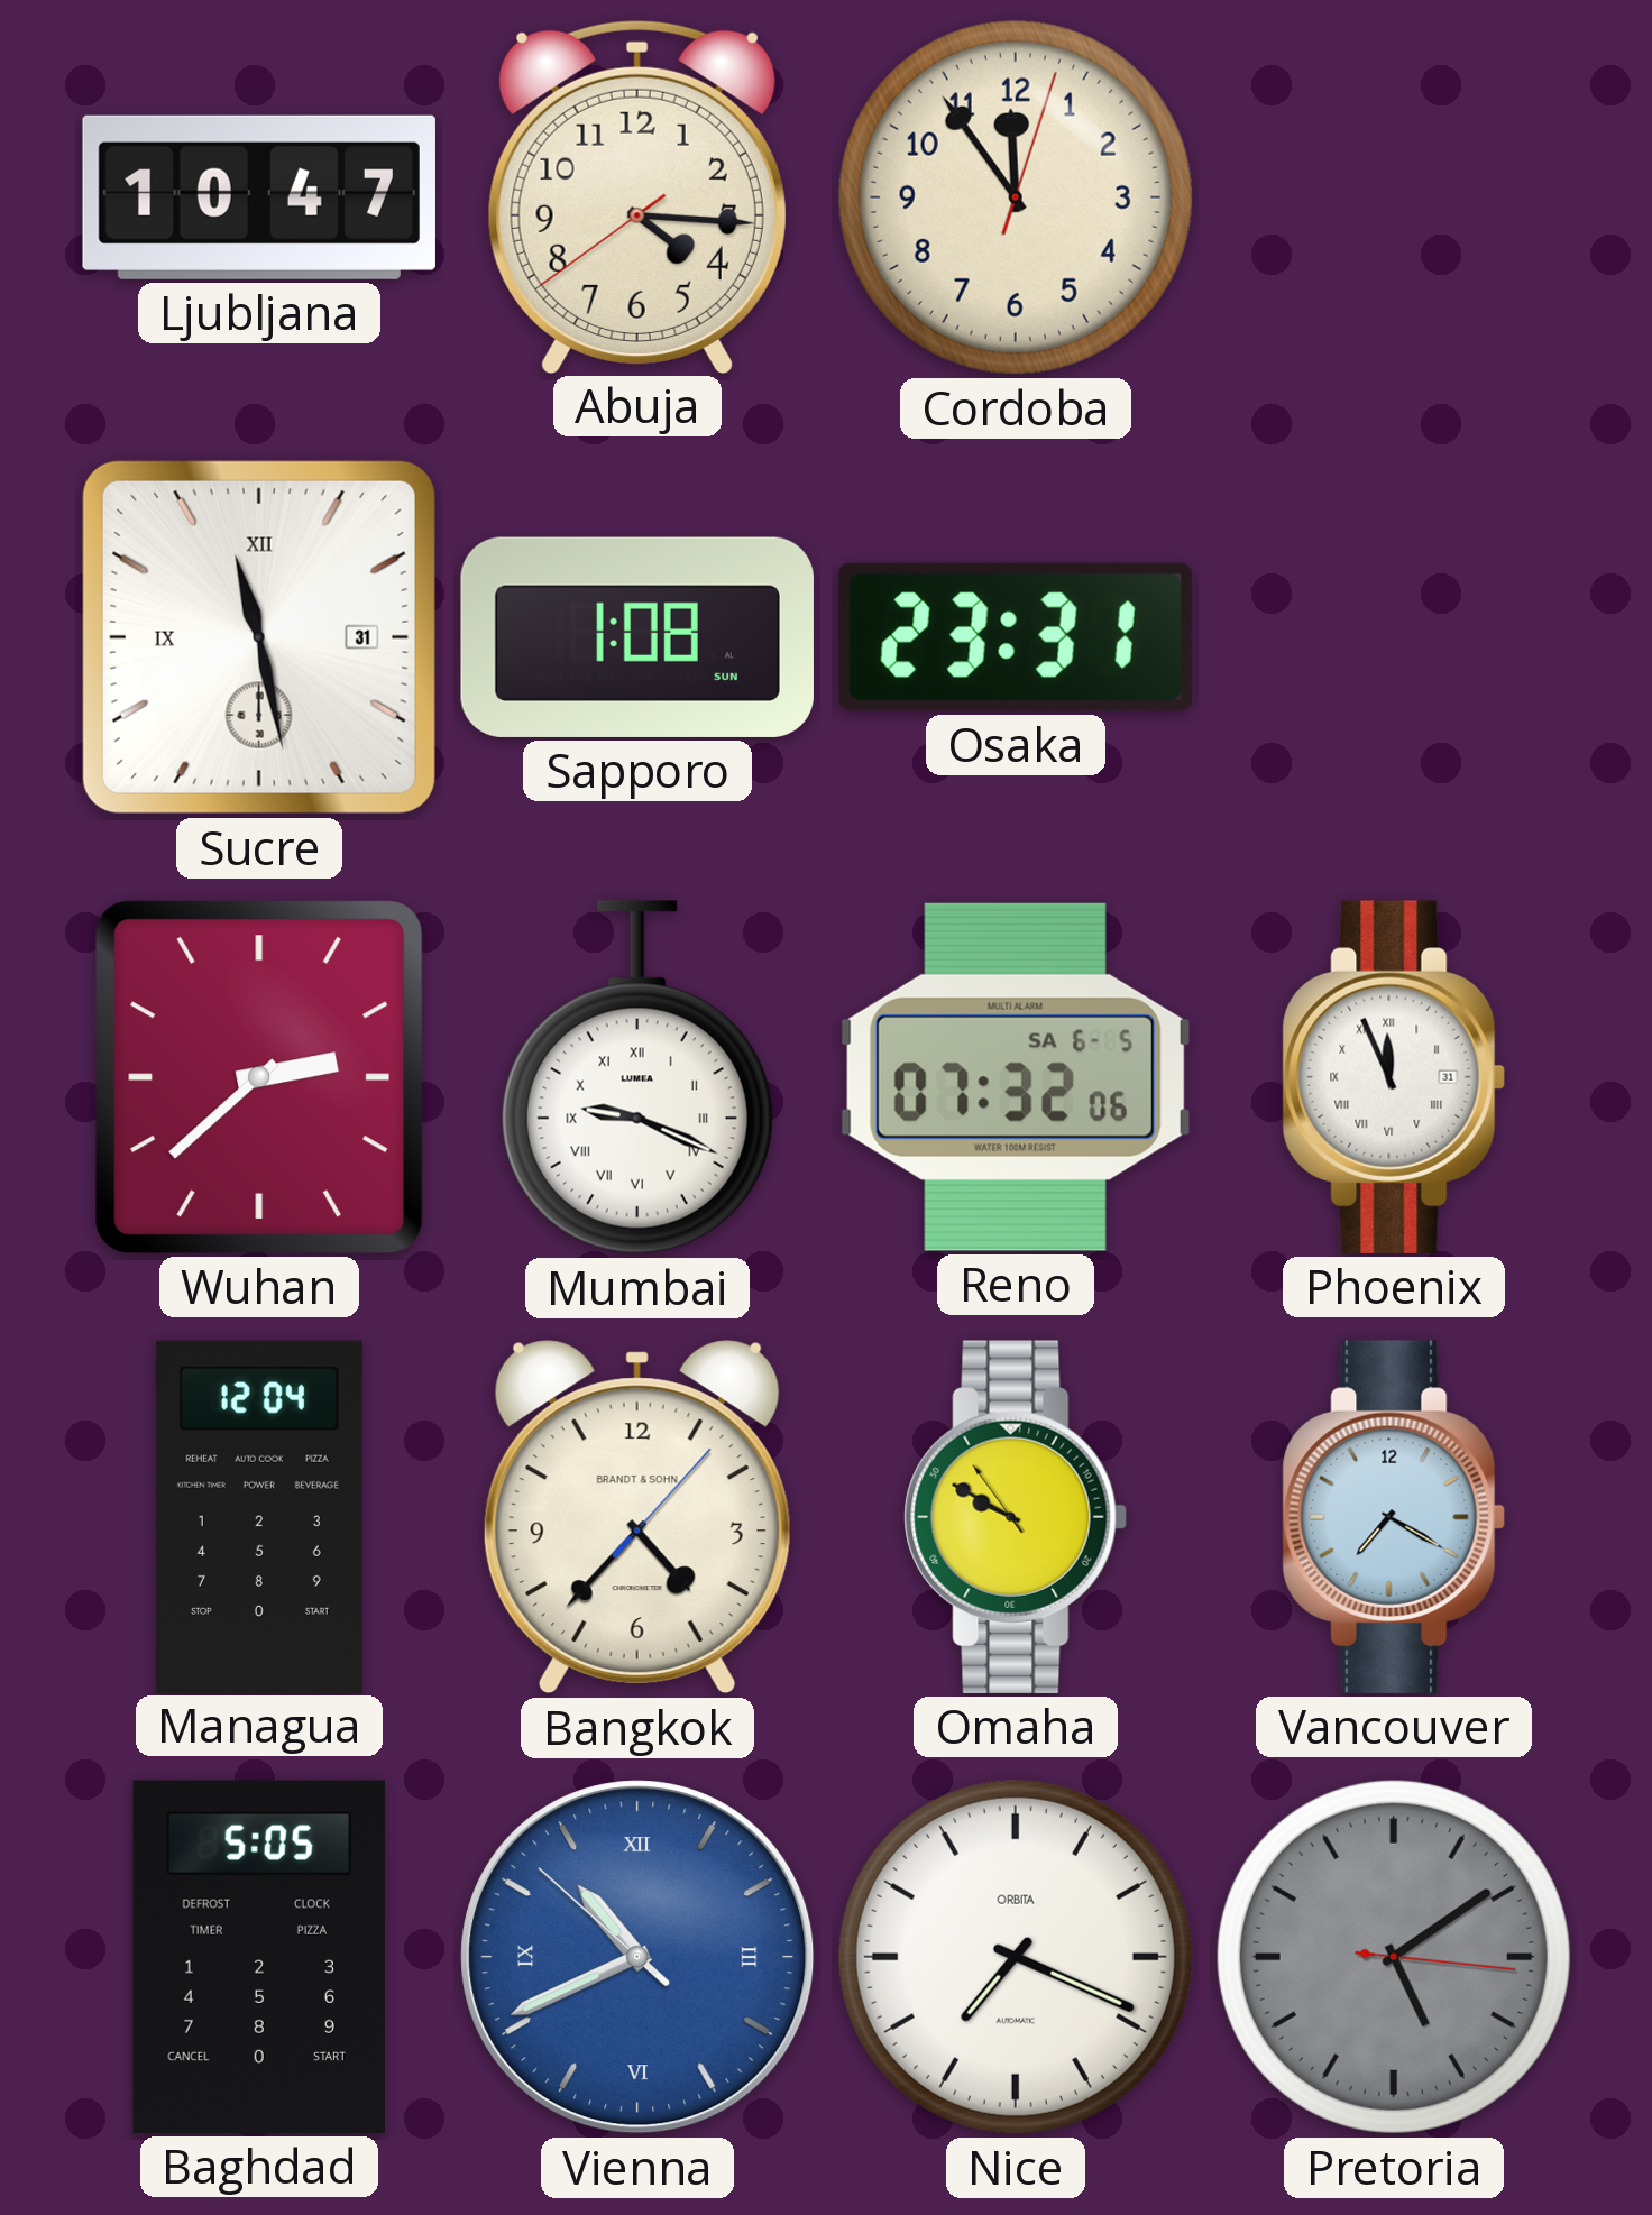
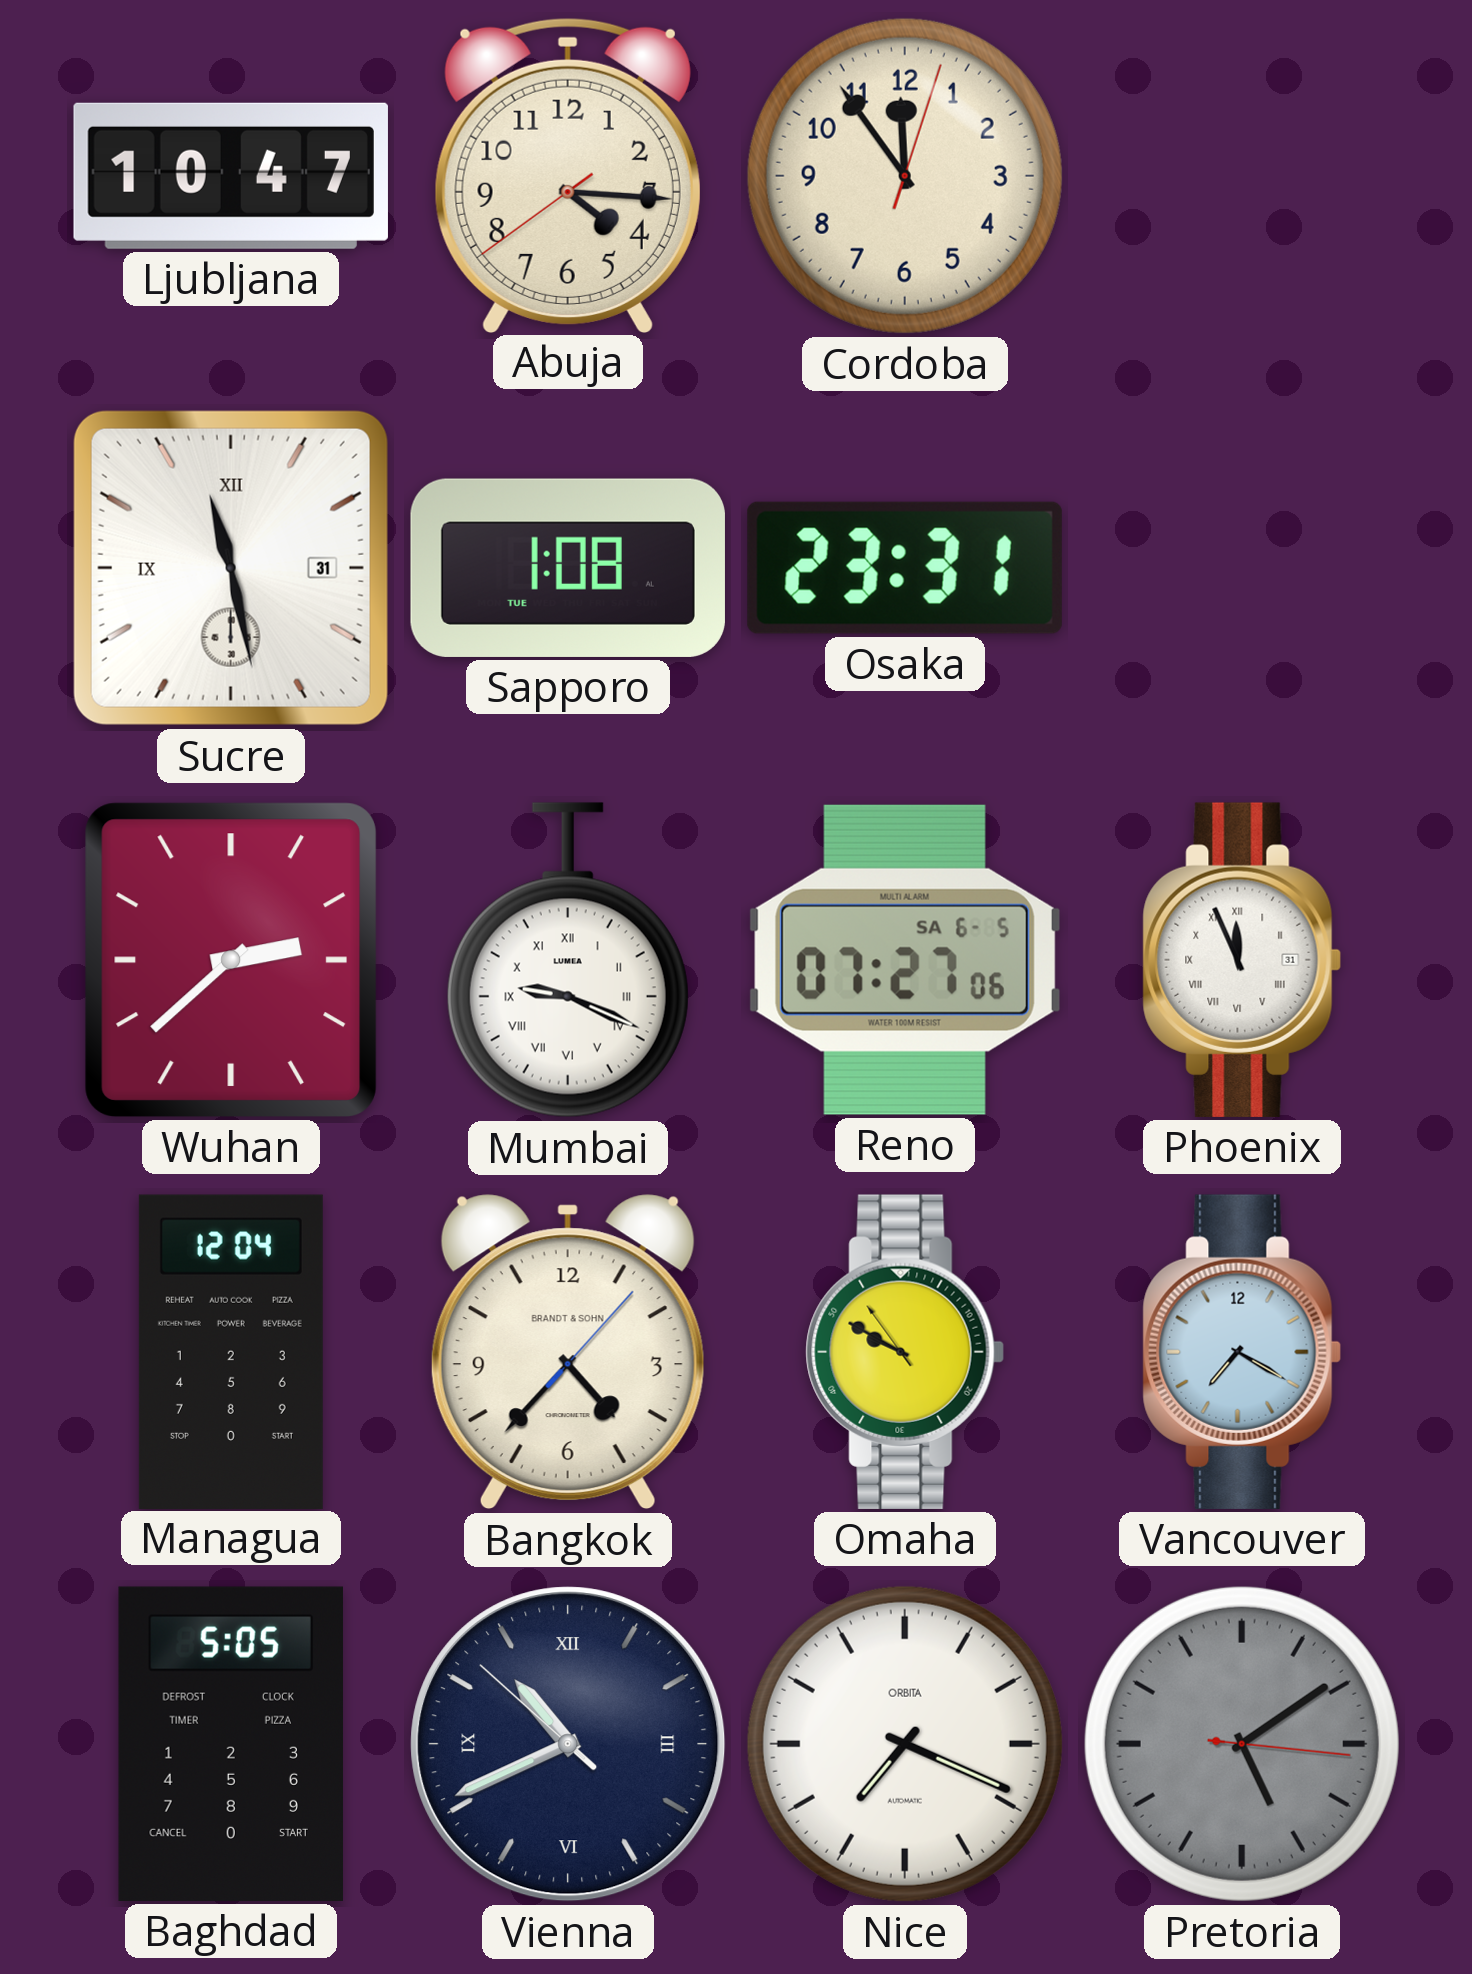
Sapporo date: SUN -> TUE
Reno: 07:32 -> 07:27
Vienna dial: blue -> navy
